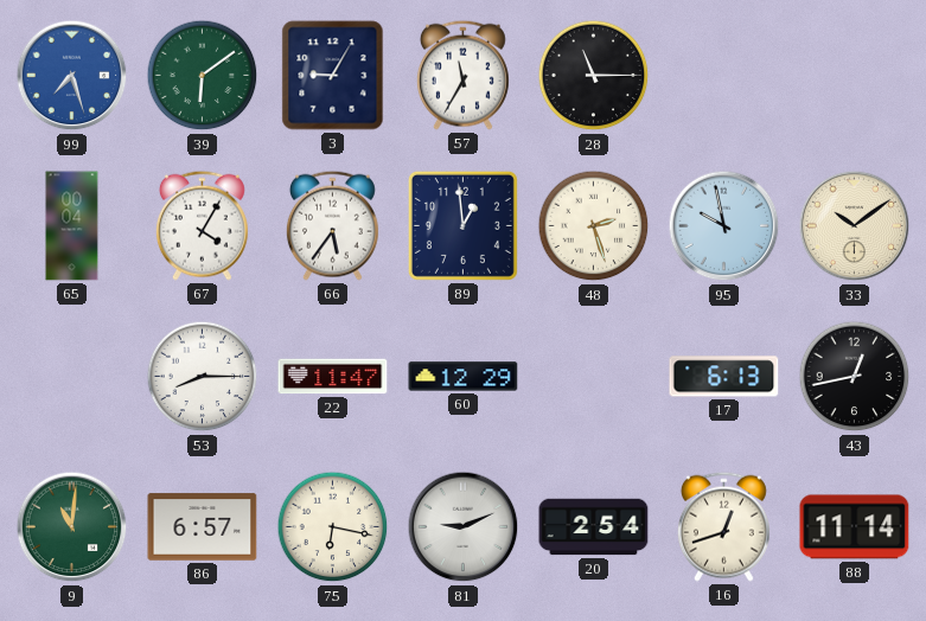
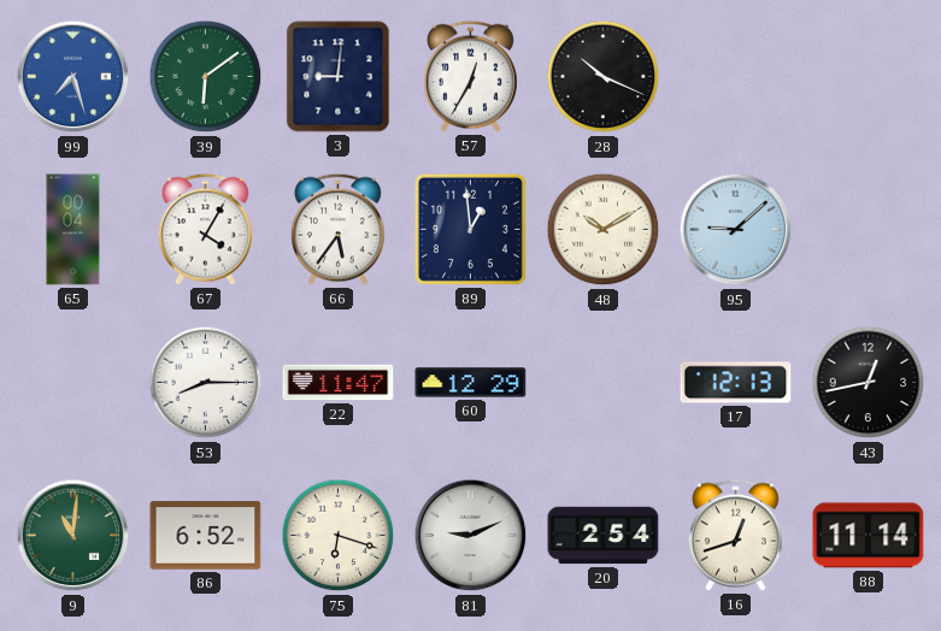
3: 9:05 -> 9:01
57: 11:35 -> 12:35
28: 11:15 -> 10:19
48: 2:27 -> 10:10
95: 9:58 -> 9:08
33: 10:09 -> none
17: 6:13 -> 12:13
86: 6:57 -> 6:52
75: 6:17 -> 6:18
